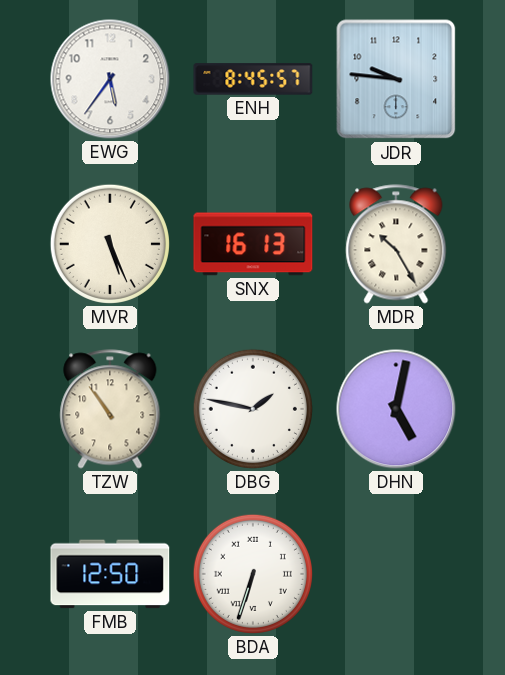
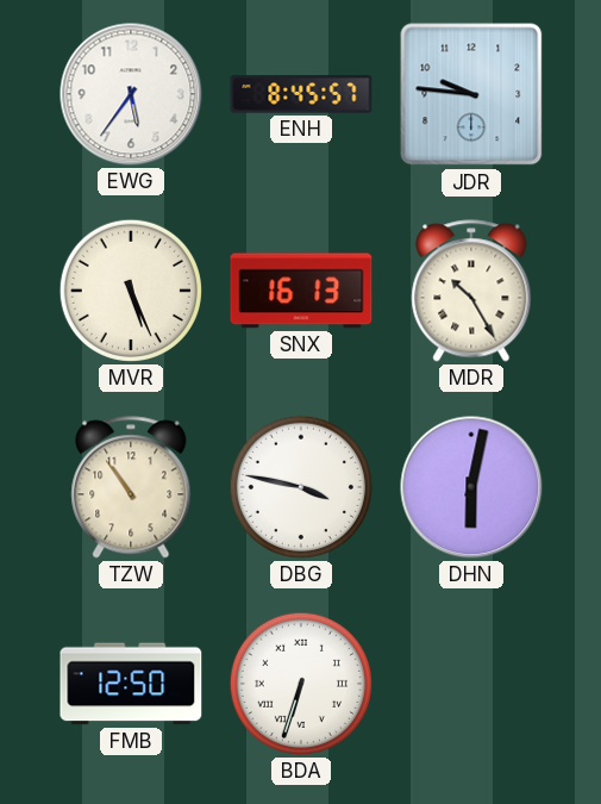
DBG: 1:47 -> 3:47
DHN: 5:02 -> 6:02
